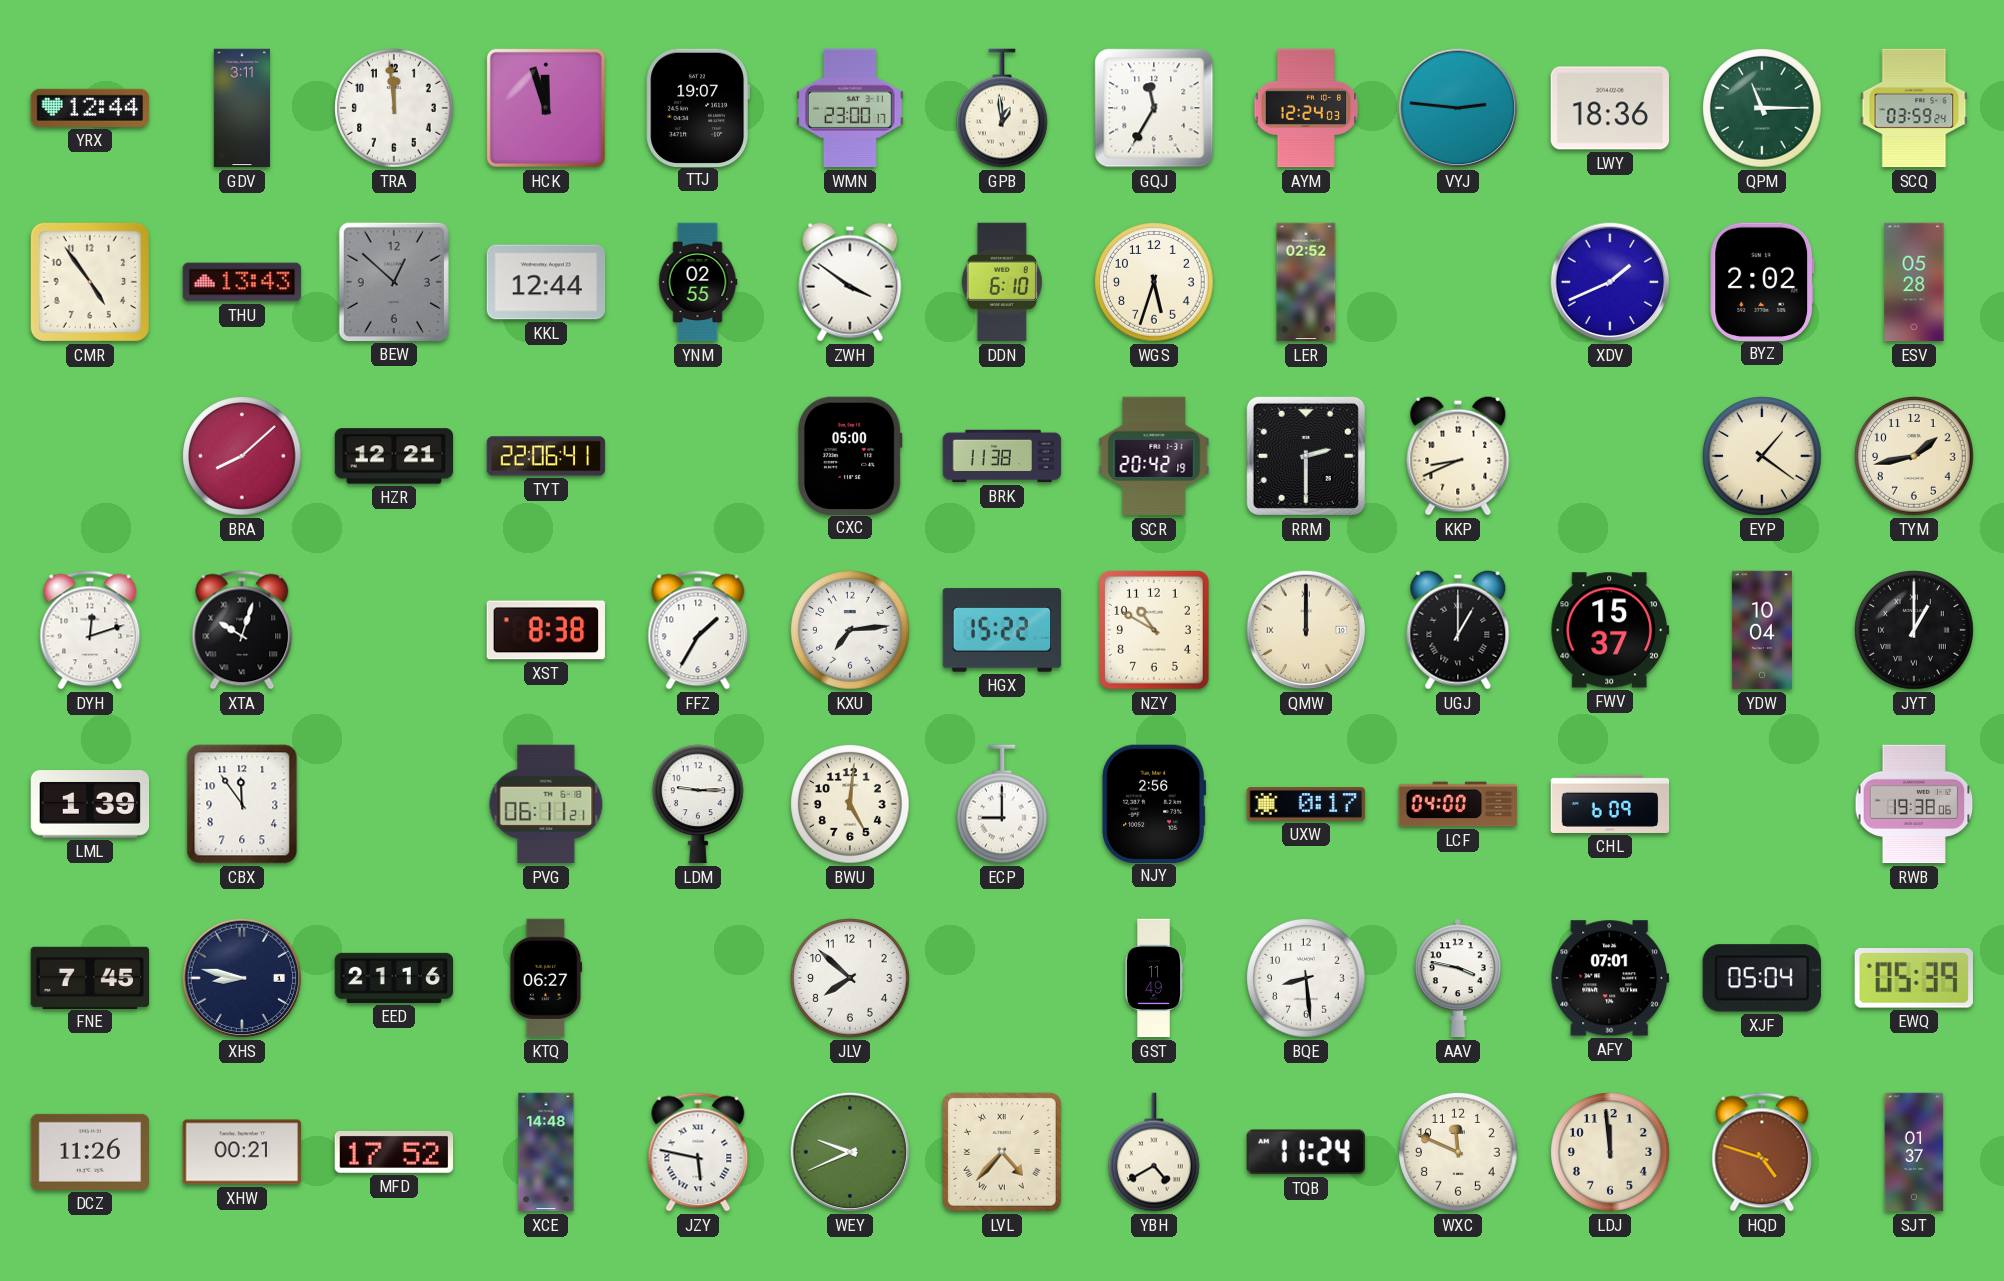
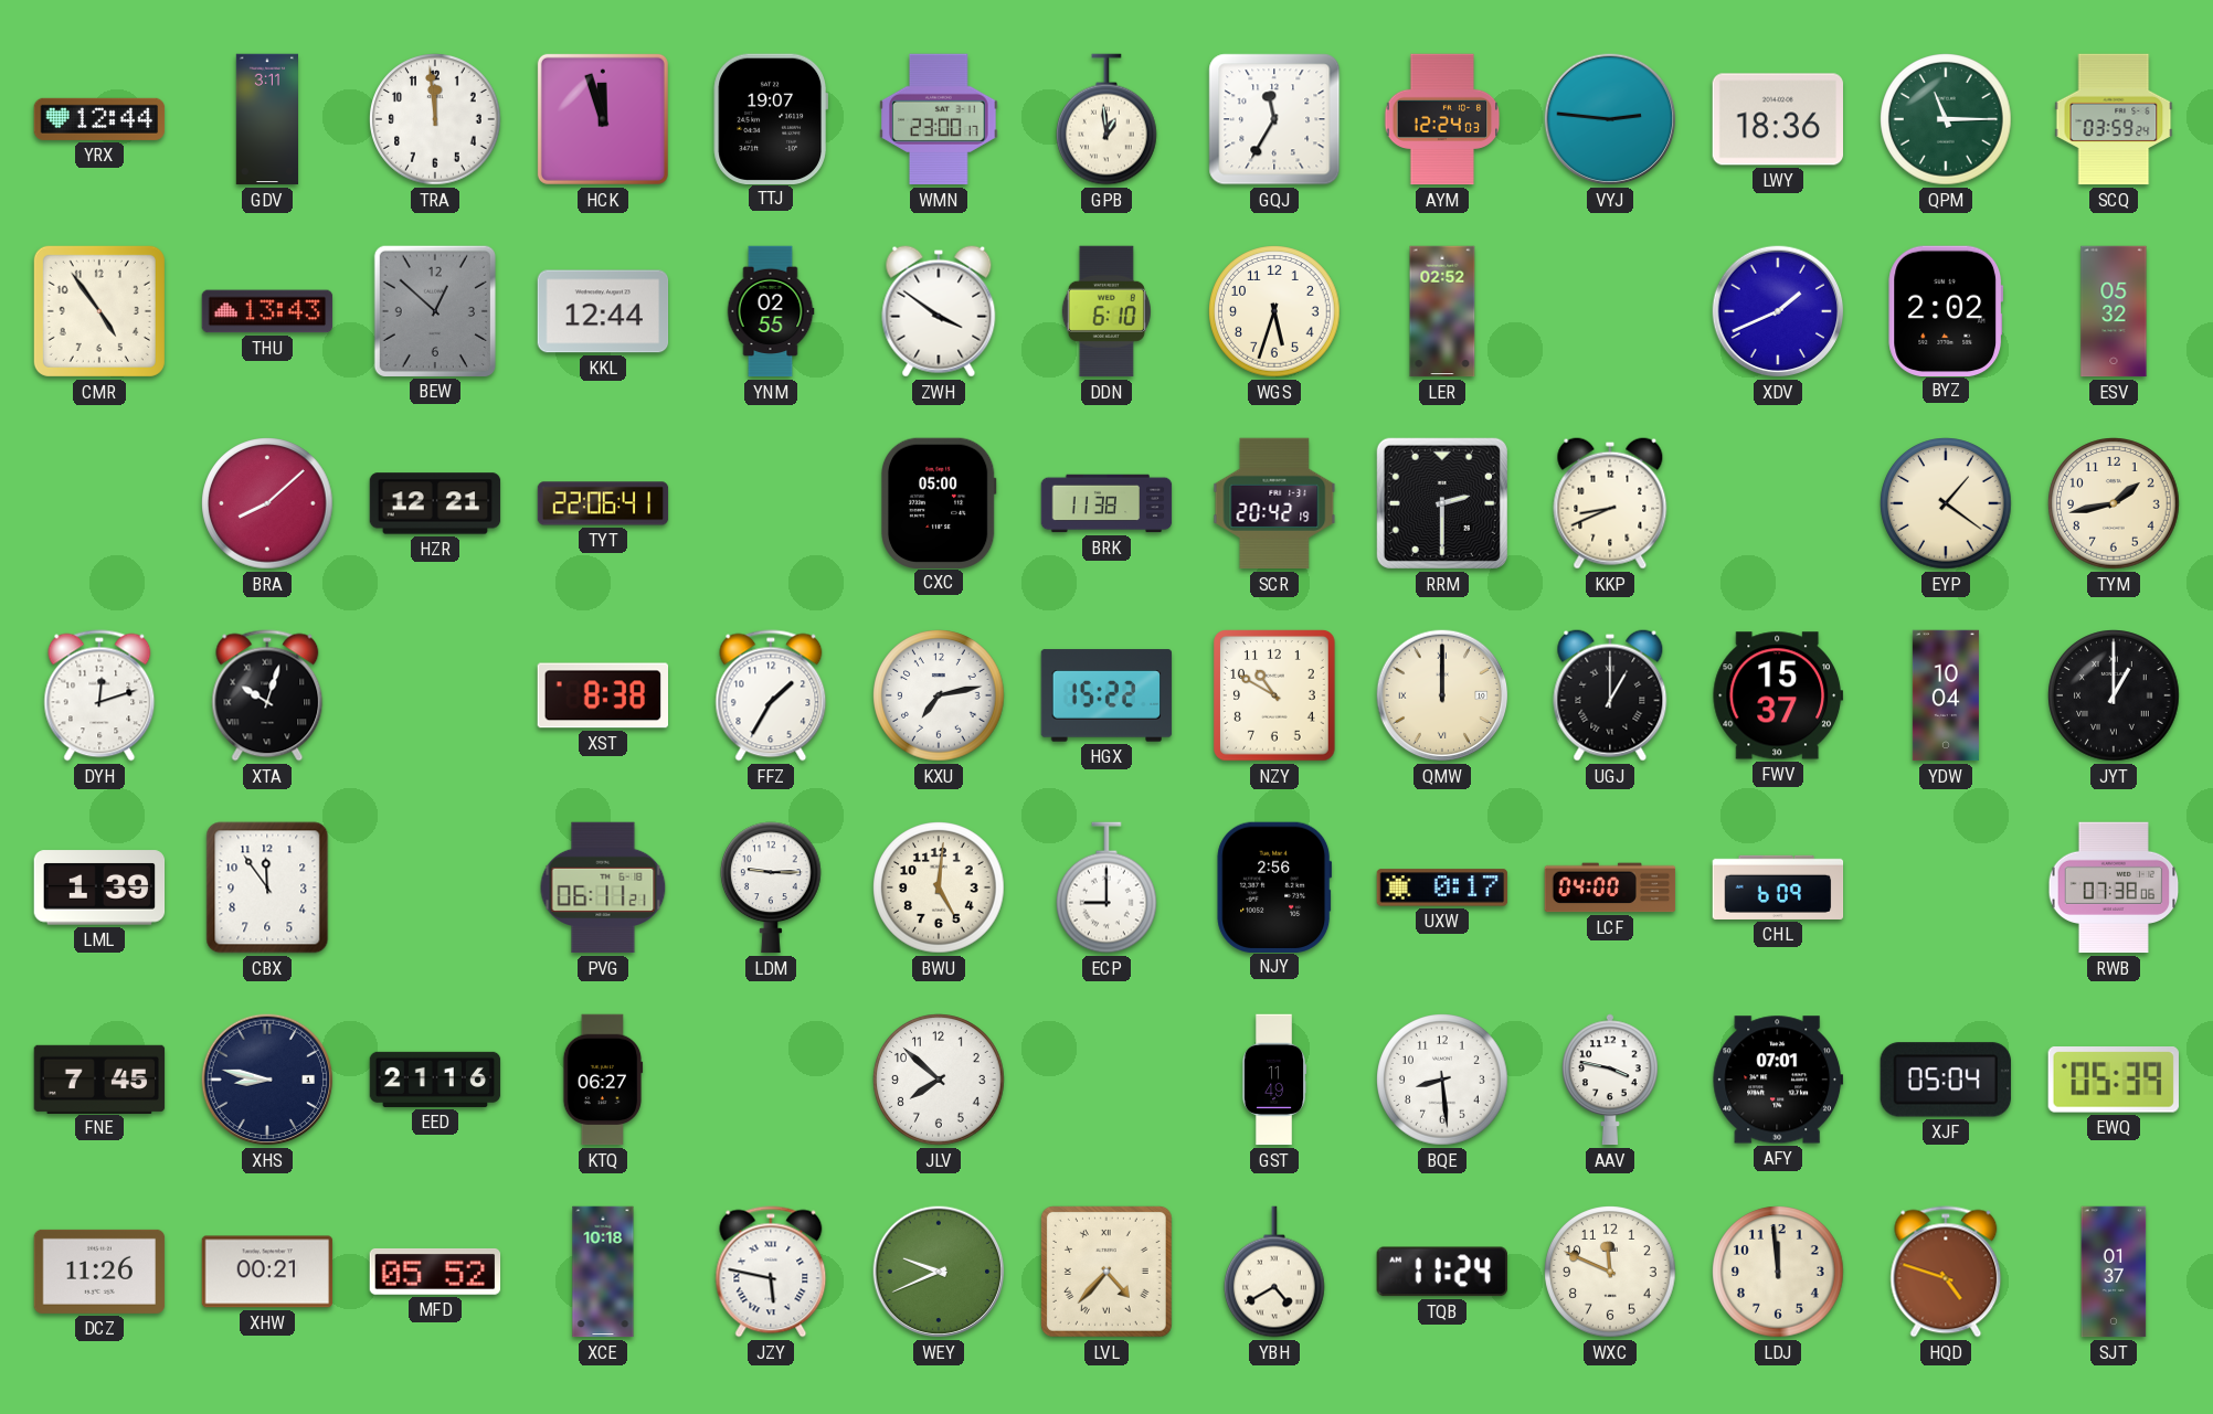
ESV: 05:28 -> 05:32
KXU: 7:14 -> 7:13
RWB: 19:38 -> 07:38
MFD: 17:52 -> 05:52
XCE: 14:48 -> 10:18
